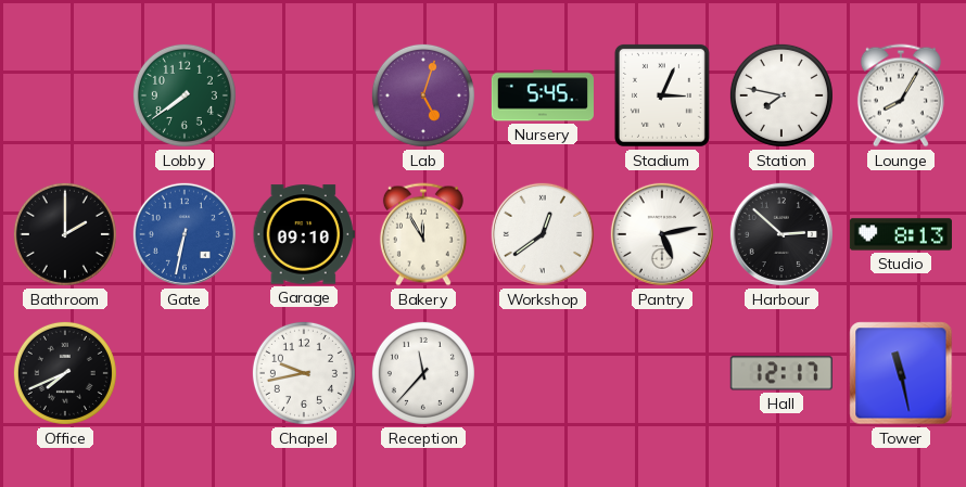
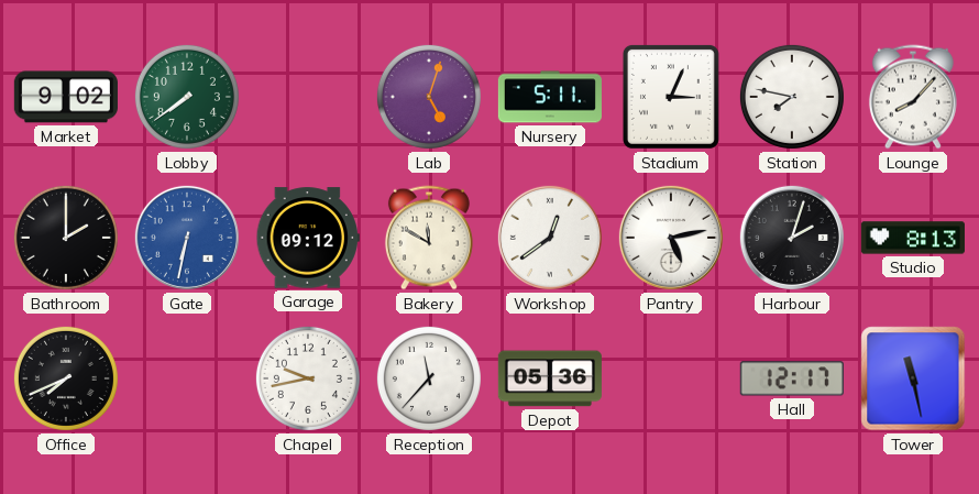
Market: none -> 9:02
Nursery: 5:45 -> 5:11
Lounge: 8:05 -> 8:07
Garage: 09:10 -> 09:12
Bakery: 11:55 -> 11:50
Harbour: 2:52 -> 2:03
Depot: none -> 05:36
